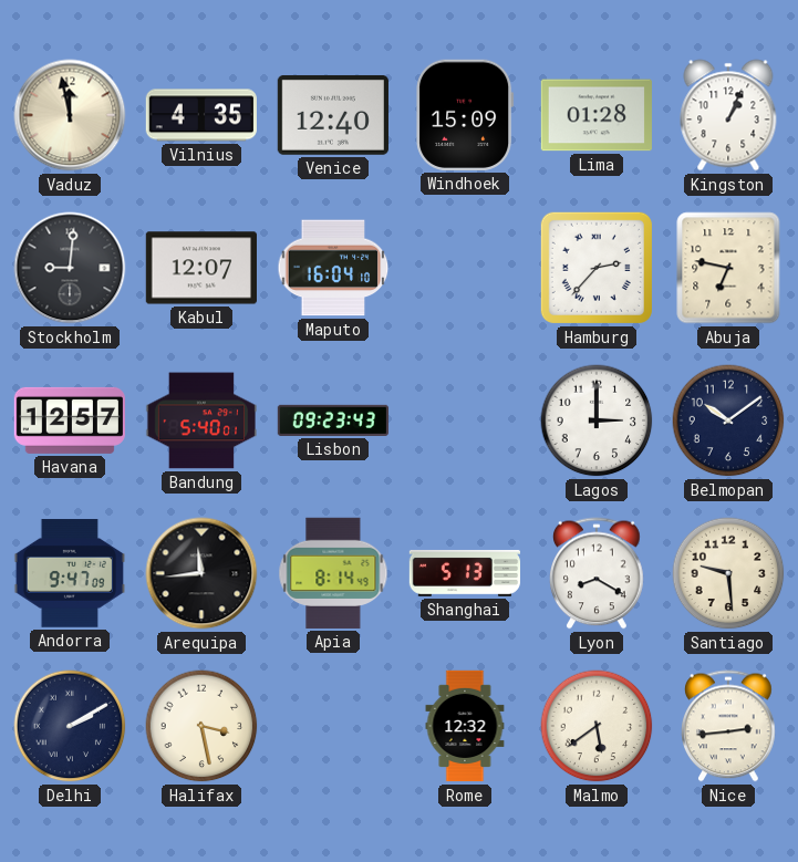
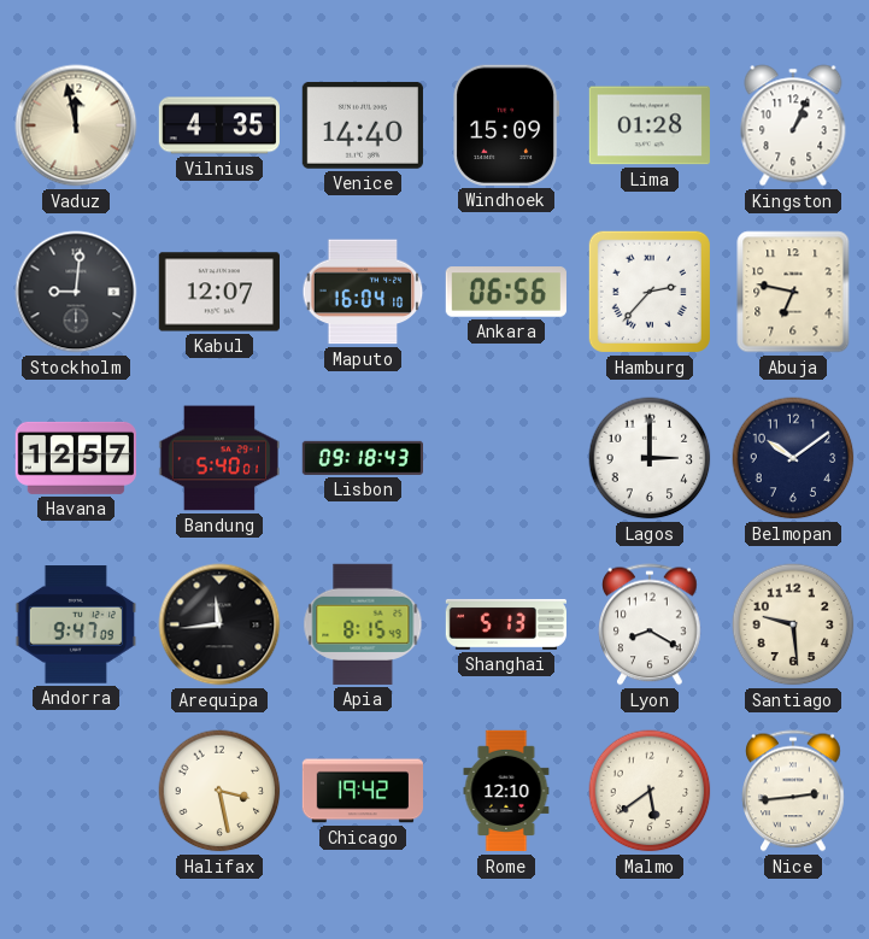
Venice: 12:40 -> 14:40
Ankara: none -> 06:56
Lisbon: 09:23 -> 09:18
Apia: 8:14 -> 8:15
Delhi: 2:10 -> none
Chicago: none -> 19:42
Rome: 12:32 -> 12:10
